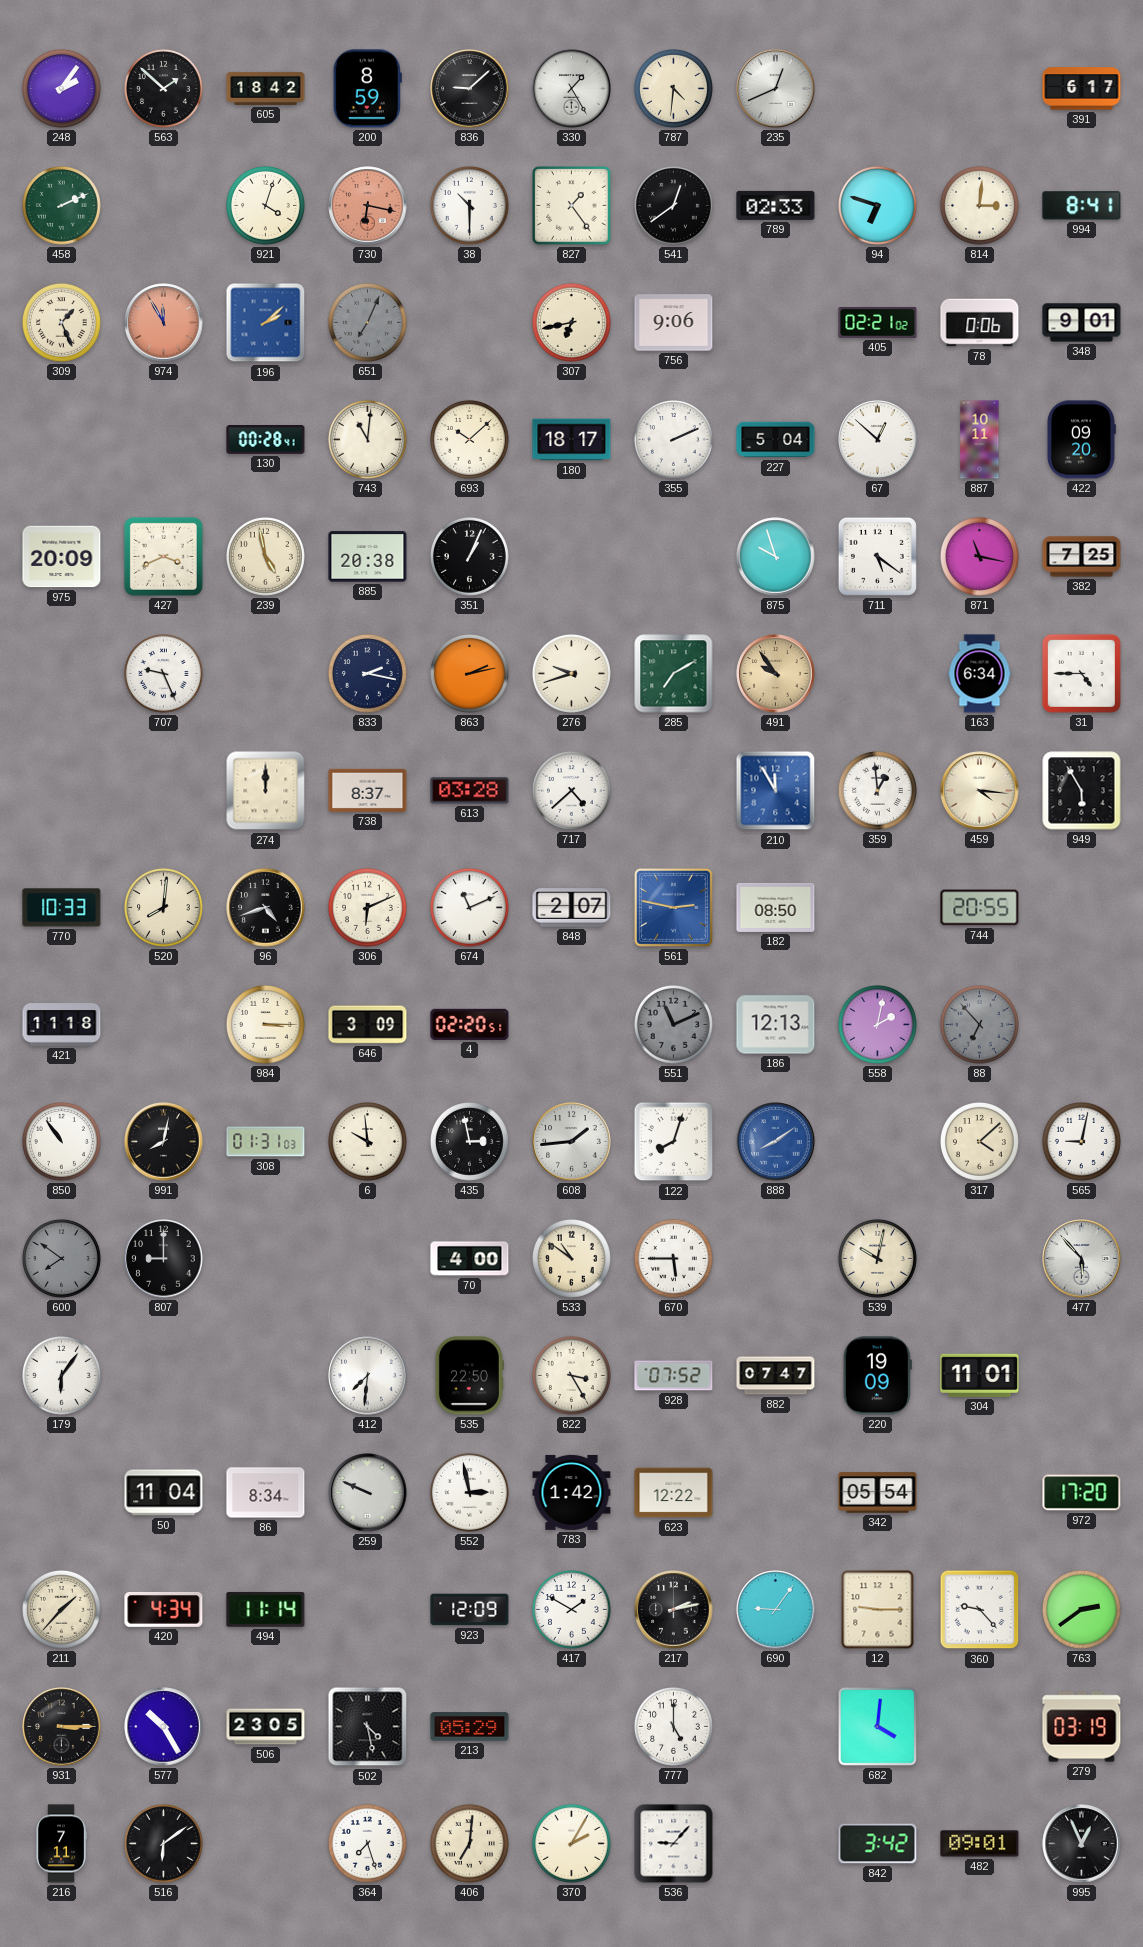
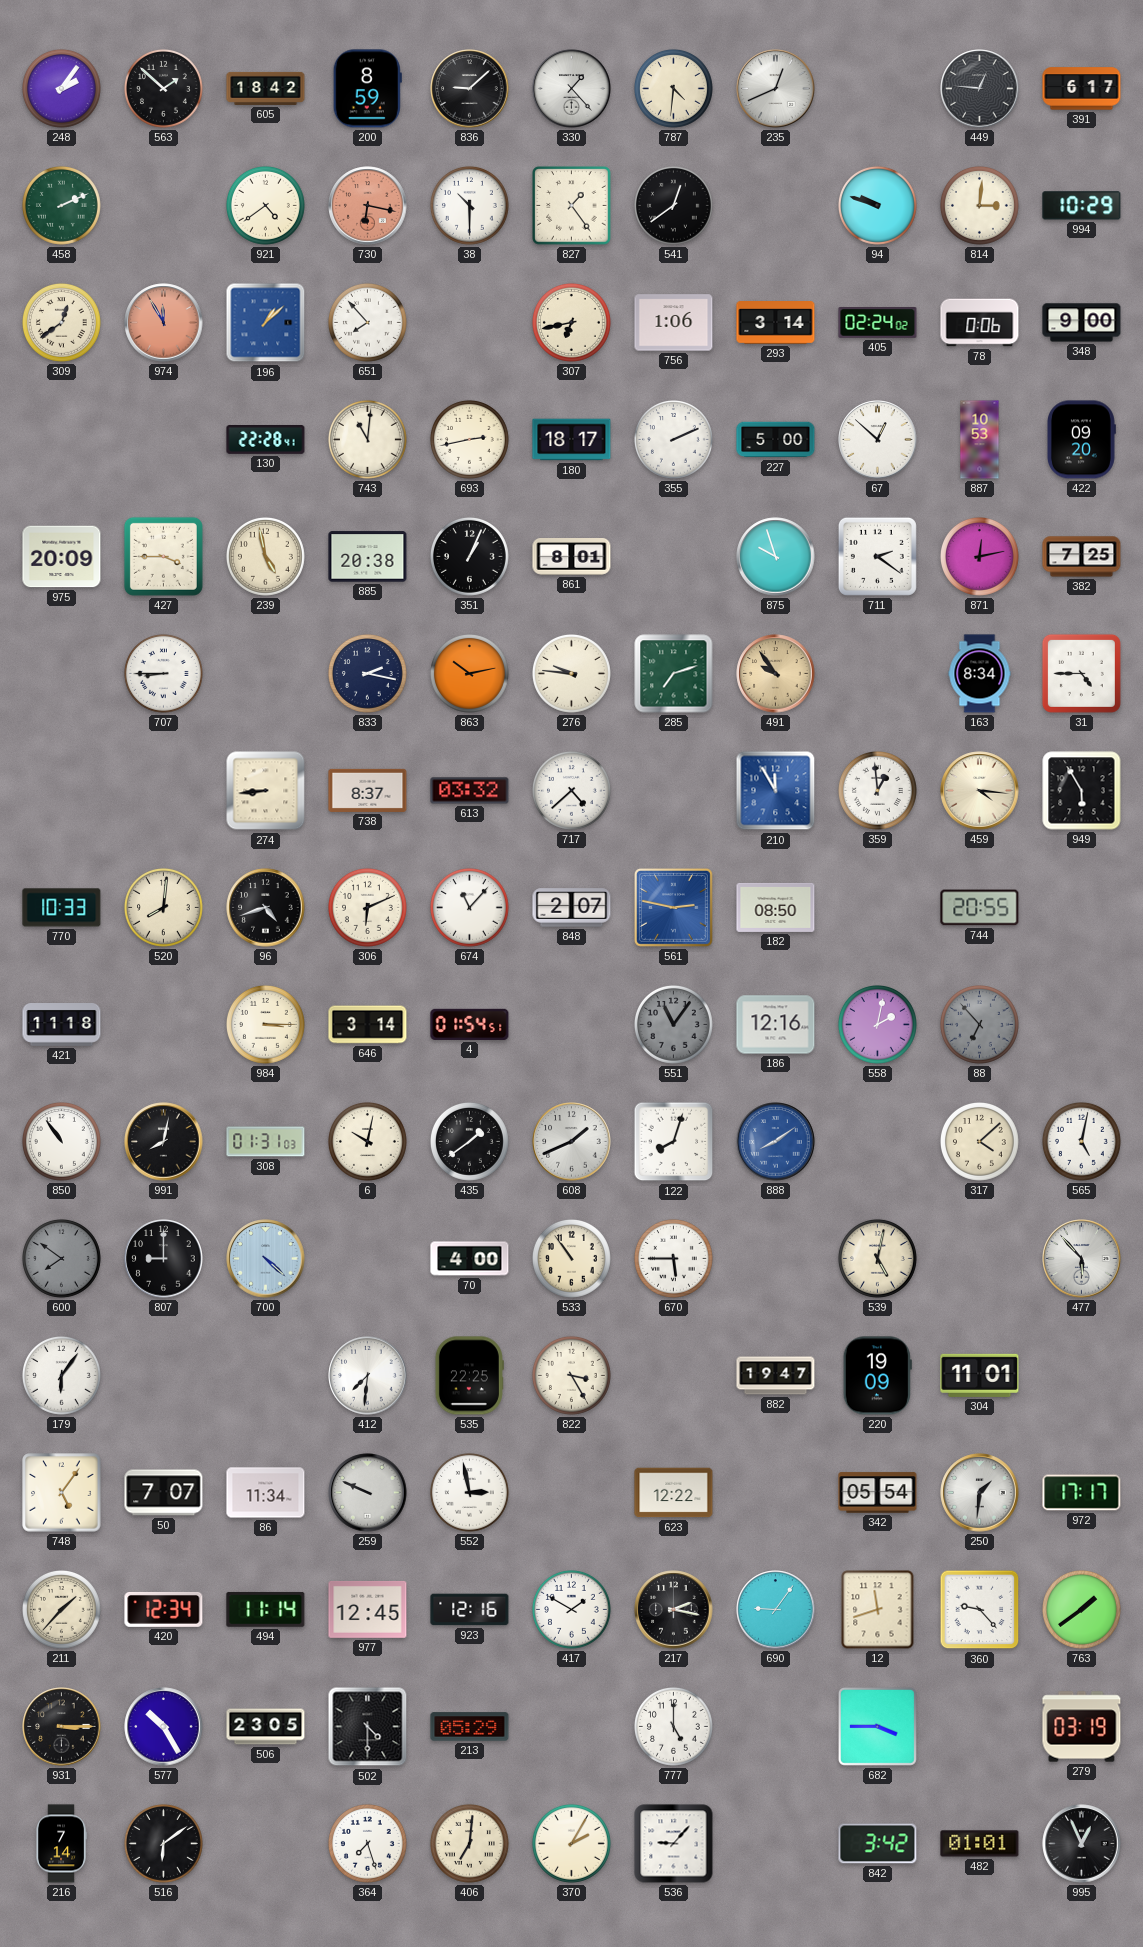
330: 1:25 -> 1:23
449: none -> 12:46
921: 4:03 -> 4:39
789: 02:33 -> none
94: 6:48 -> 9:48
994: 8:41 -> 10:29
309: 1:26 -> 12:39
196: 2:08 -> 1:08
651: 7:04 -> 7:53
651 dial: grey -> white
756: 9:06 -> 1:06
293: none -> 3:14
405: 02:21 -> 02:24
348: 9:01 -> 9:00
130: 00:28 -> 22:28
693: 10:08 -> 2:43
227: 5:04 -> 5:00
887: 10:11 -> 10:53
427: 3:41 -> 3:45
861: none -> 8:01
711: 5:21 -> 2:21
871: 11:17 -> 12:13
707: 9:26 -> 8:45
863: 2:13 -> 10:13
276: 9:42 -> 9:46
285: 7:10 -> 7:12
163: 6:34 -> 8:34
274: 12:00 -> 8:44
613: 03:28 -> 03:32
674: 11:11 -> 11:07
646: 3:09 -> 3:14
4: 02:20 -> 01:54
551: 11:11 -> 11:06
186: 12:13 -> 12:16
6: 9:59 -> 10:02
435: 2:58 -> 1:39
608: 1:44 -> 1:41
565: 9:02 -> 5:02
700: none -> 4:22
533: 10:51 -> 10:54
539: 10:02 -> 5:02
535: 22:50 -> 22:25
928: 07:52 -> none
882: 07:47 -> 19:47
748: none -> 5:06
50: 11:04 -> 7:07
86: 8:34 -> 11:34
783: 1:42 -> none
250: none -> 1:31
972: 17:20 -> 17:17
420: 4:34 -> 12:34
977: none -> 12:45
923: 12:09 -> 12:16
217: 2:13 -> 2:17
12: 9:15 -> 11:42
763: 2:39 -> 1:39
502: 4:28 -> 4:30
682: 4:01 -> 3:45
216: 7:11 -> 7:14
482: 09:01 -> 01:01
